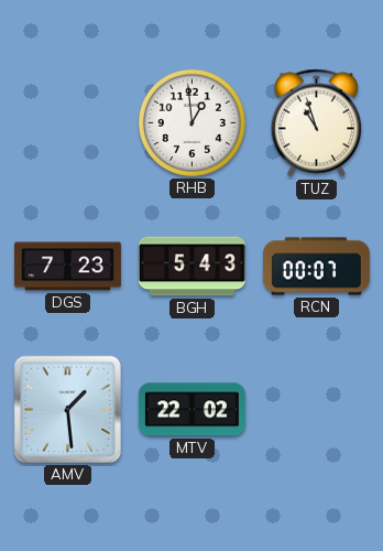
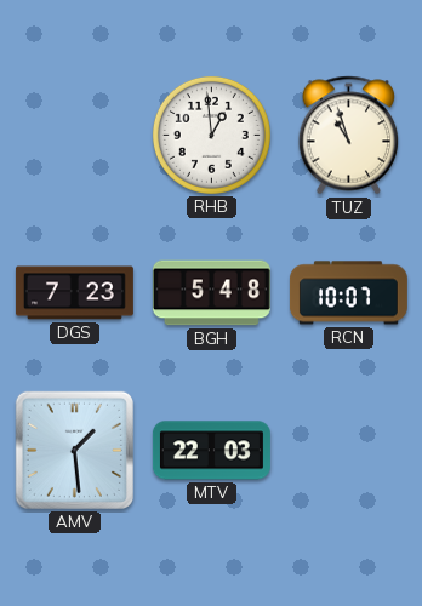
BGH: 5:43 -> 5:48
RCN: 00:07 -> 10:07
MTV: 22:02 -> 22:03
